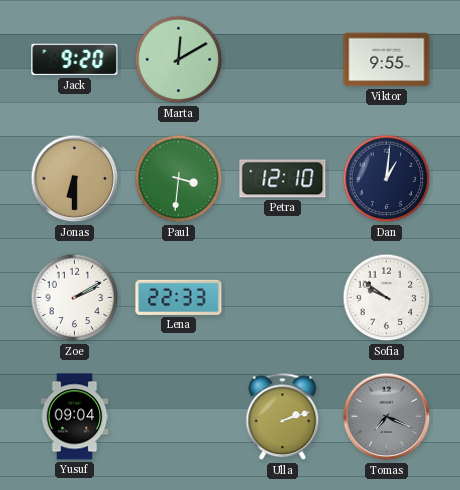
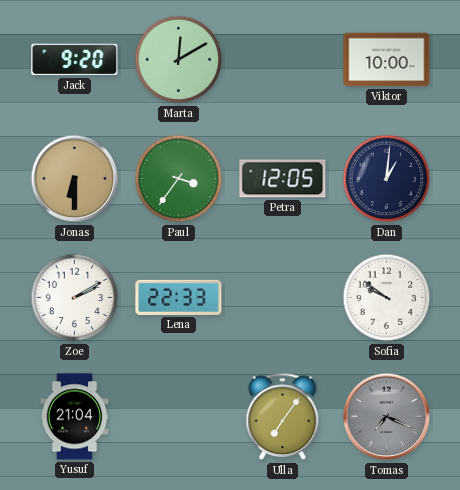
Viktor: 9:55 -> 10:00
Paul: 3:31 -> 3:36
Petra: 12:10 -> 12:05
Yusuf: 09:04 -> 21:04
Ulla: 2:12 -> 7:06
